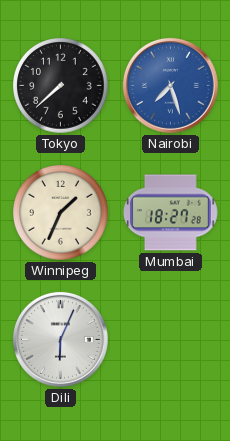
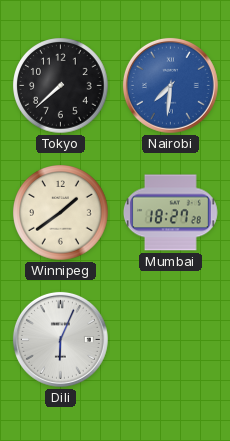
Nairobi: 7:27 -> 7:31
Winnipeg: 1:34 -> 1:39
